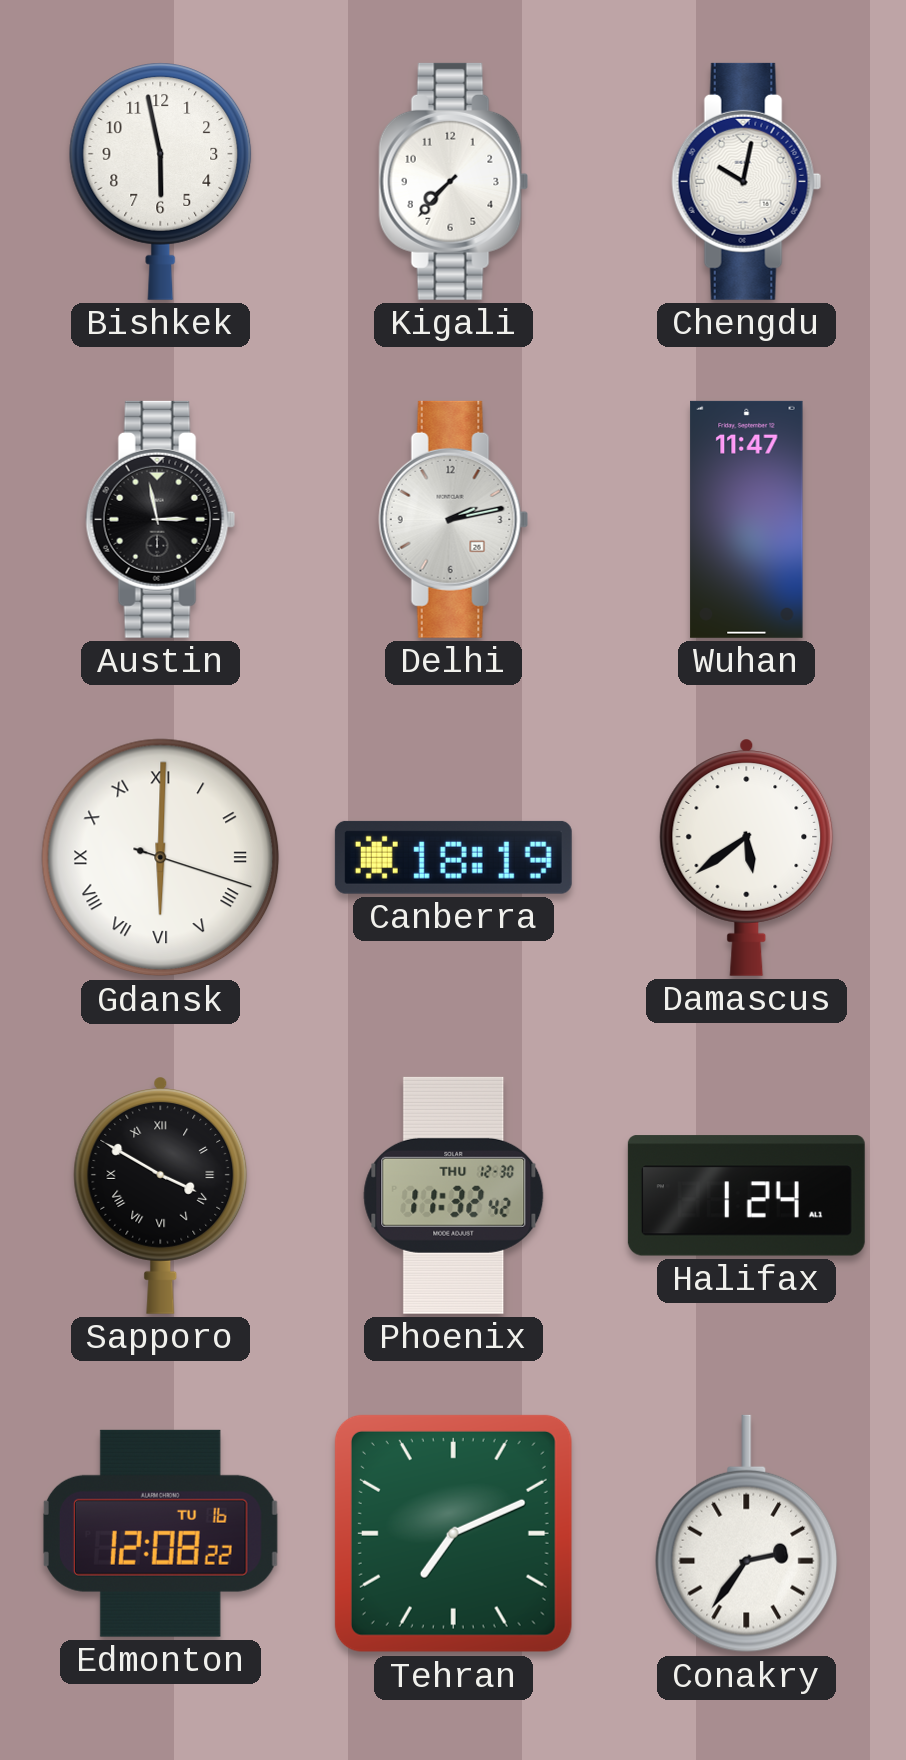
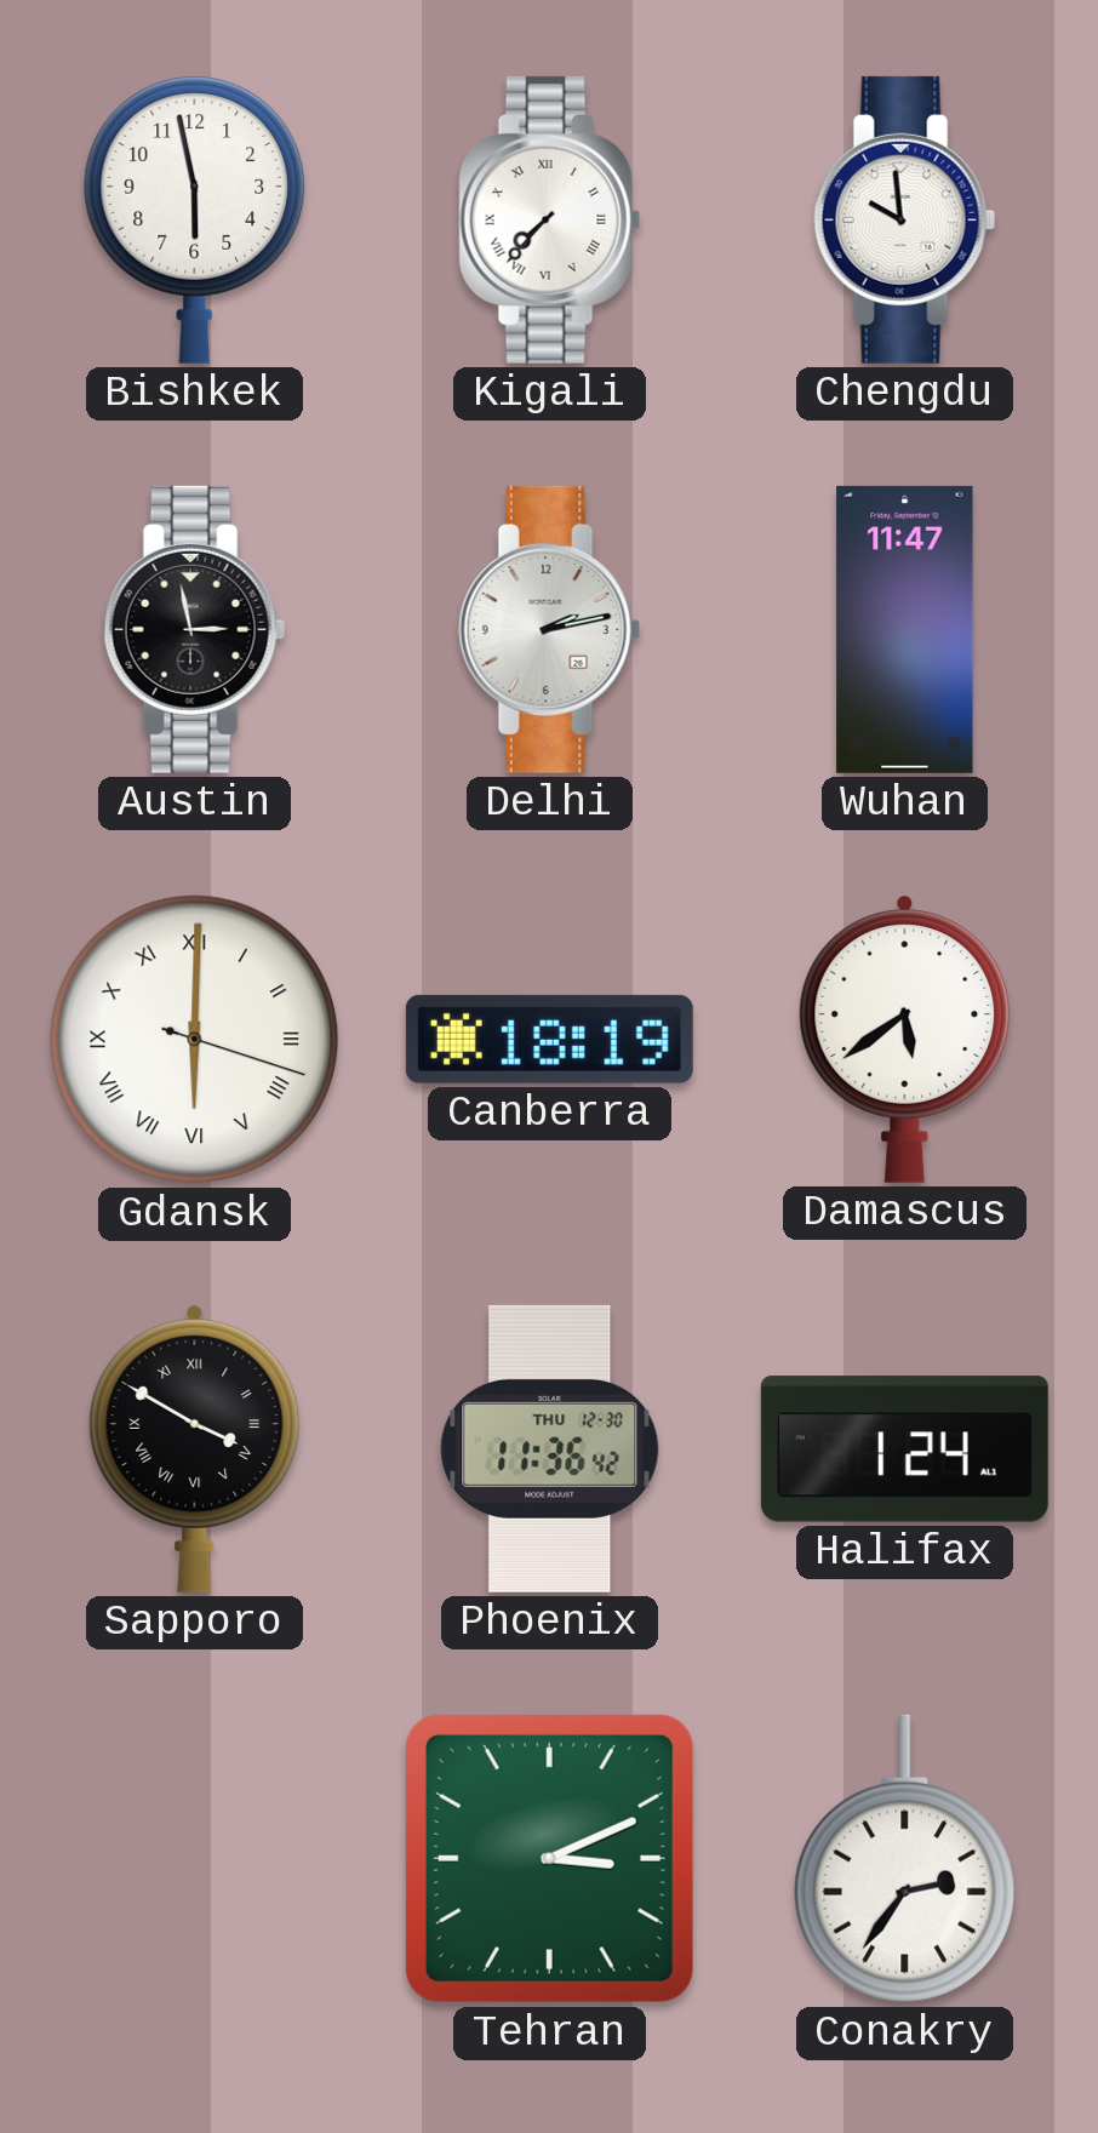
Kigali numerals: Arabic -> Roman
Chengdu: 10:02 -> 9:59
Phoenix: 11:32 -> 11:36
Edmonton: 12:08 -> none
Tehran: 7:11 -> 3:11
